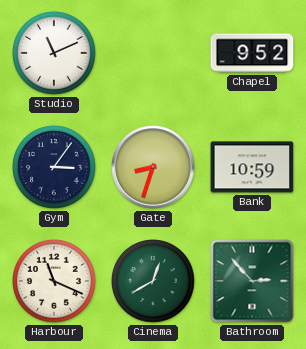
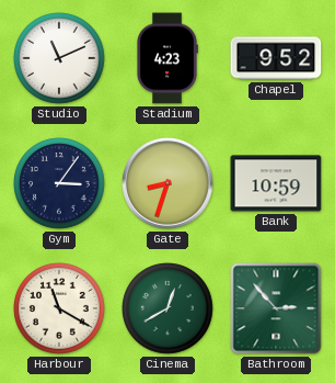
Stadium: none -> 4:23
Harbour: 11:19 -> 11:20
